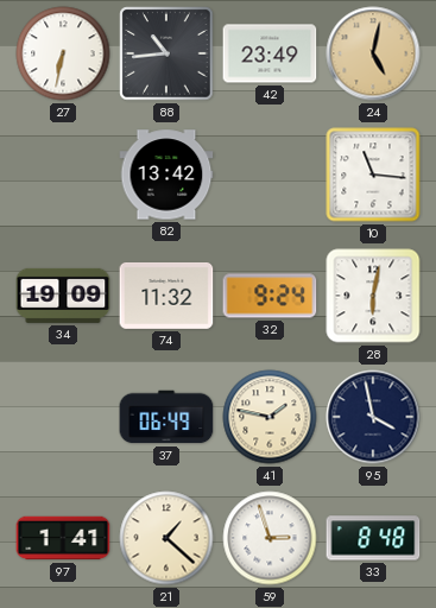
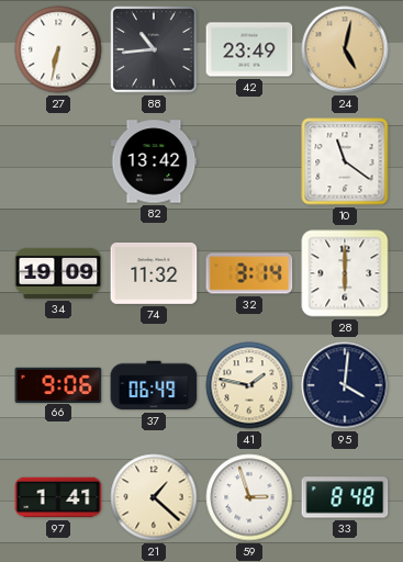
10: 11:16 -> 11:21
32: 9:24 -> 3:14
28: 6:02 -> 6:00
66: none -> 9:06
95: 3:58 -> 4:01
